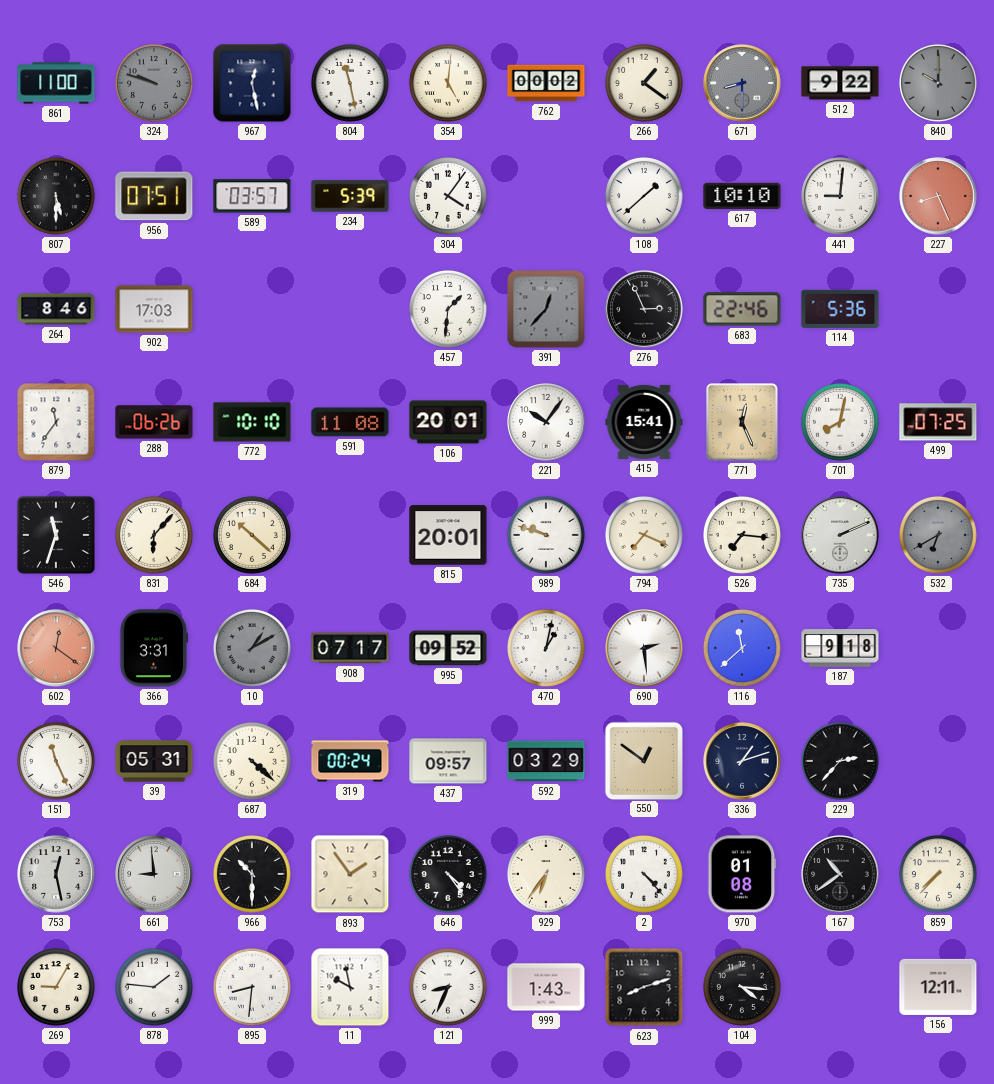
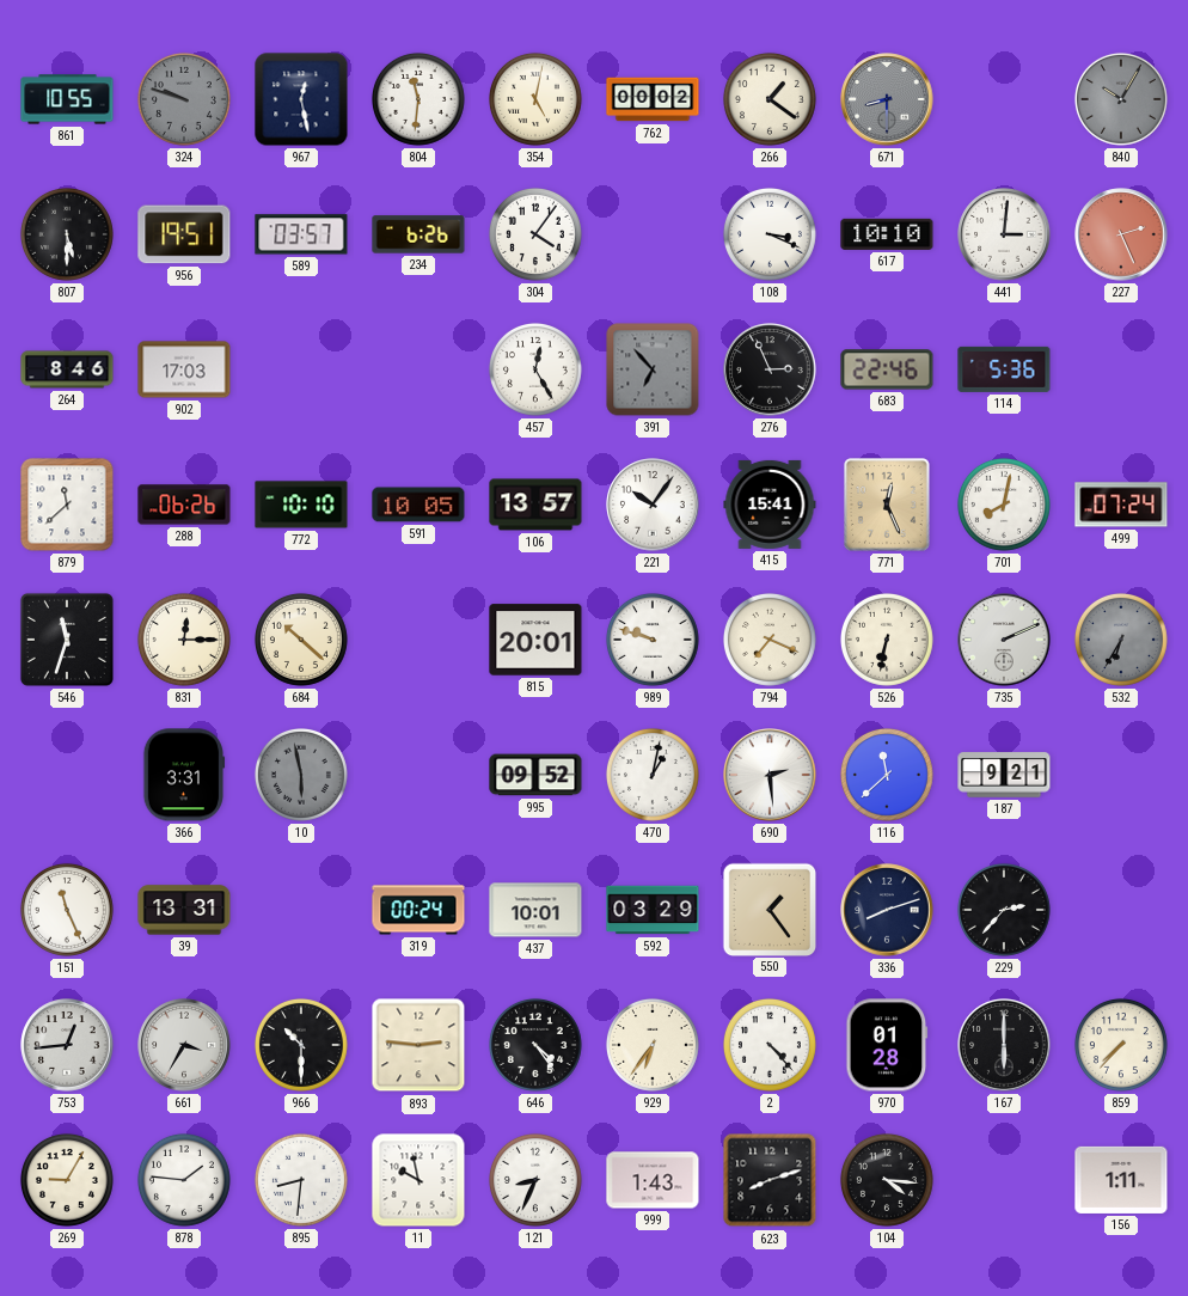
861: 11:00 -> 10:55
804: 11:28 -> 11:31
354: 5:01 -> 5:02
512: 9:22 -> none
840: 10:00 -> 10:05
956: 07:51 -> 19:51
234: 5:39 -> 6:26
108: 1:38 -> 3:19
441: 9:01 -> 3:01
227: 8:26 -> 2:26
457: 1:31 -> 12:25
391: 12:37 -> 6:53
879: 11:36 -> 11:38
591: 11:08 -> 10:05
106: 20:01 -> 13:57
499: 07:25 -> 07:24
831: 6:07 -> 12:15
526: 7:16 -> 6:32
532: 6:40 -> 6:35
602: 12:21 -> none
10: 1:10 -> 5:58
908: 07:17 -> none
187: 9:18 -> 9:21
39: 05:31 -> 13:31
687: 4:22 -> none
437: 09:57 -> 10:01
550: 12:51 -> 1:24
336: 1:12 -> 8:12
753: 12:28 -> 12:44
661: 8:59 -> 3:35
893: 1:54 -> 2:46
970: 01:08 -> 01:28
167: 10:39 -> 6:00
156: 12:11 -> 1:11
